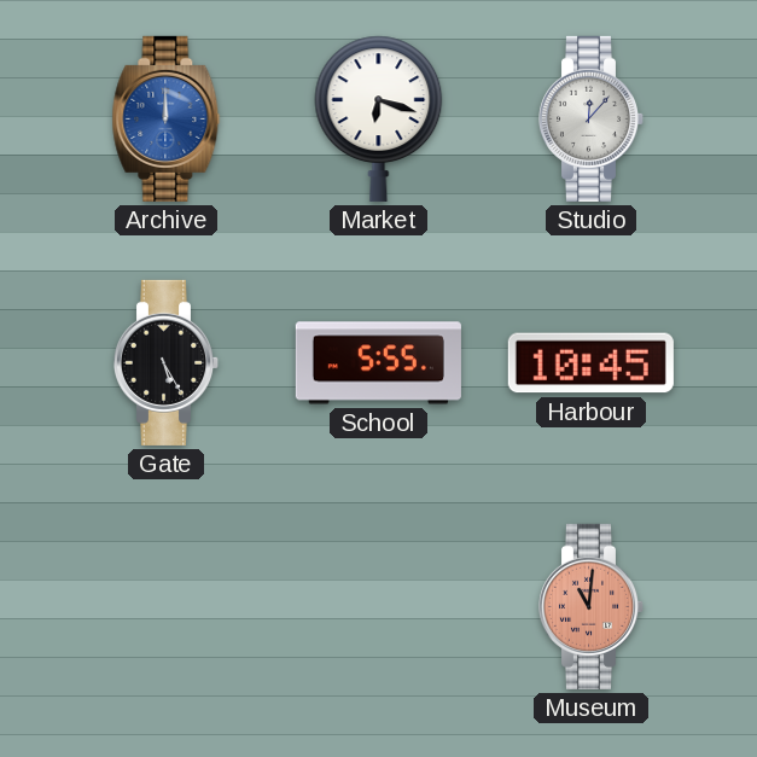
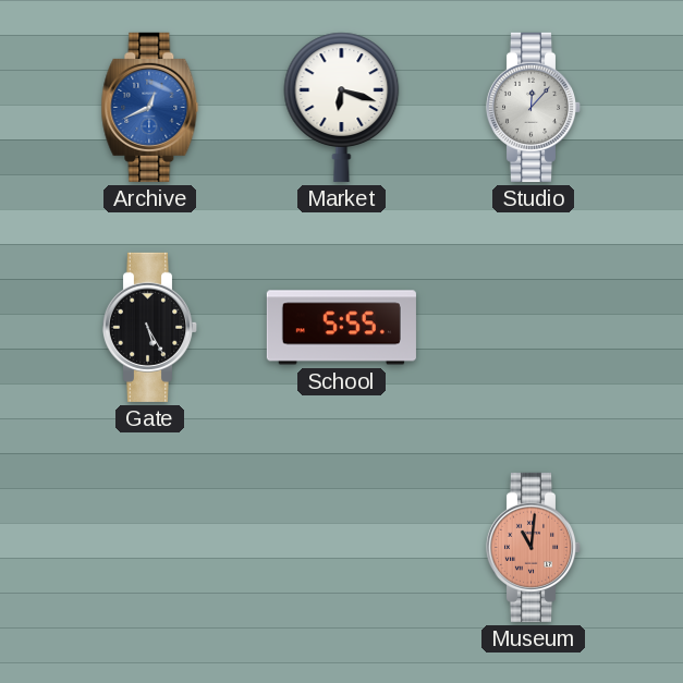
Archive: 12:00 -> 12:41
Harbour: 10:45 -> none
